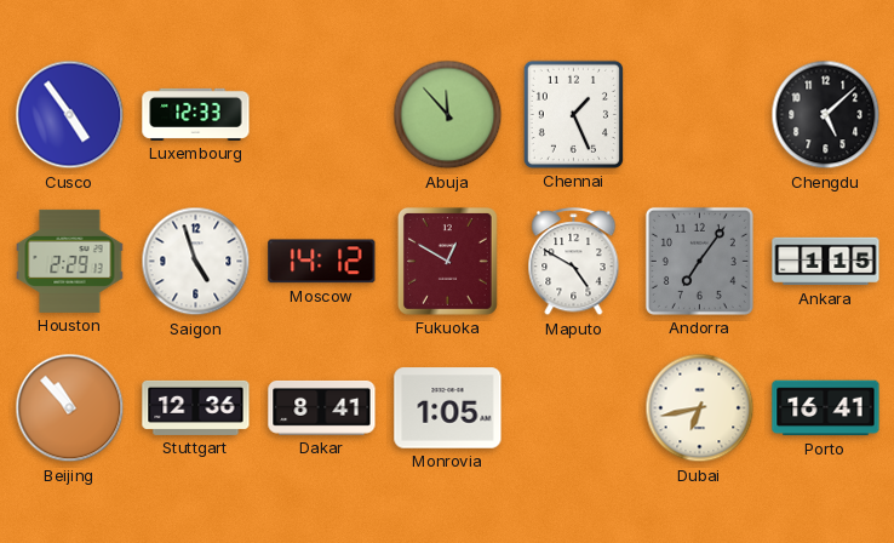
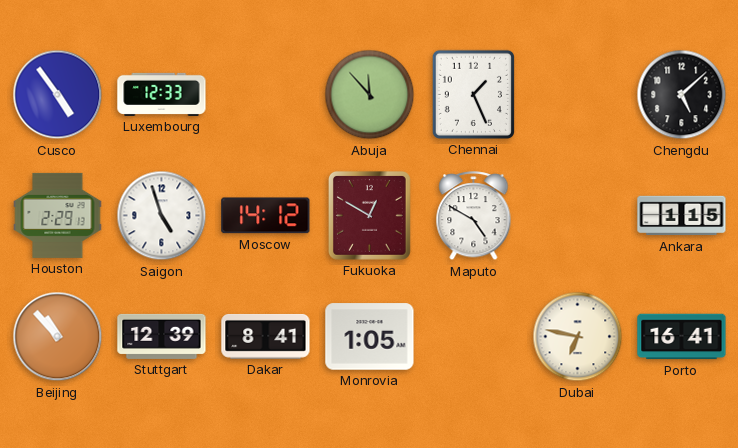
Andorra: 7:06 -> none
Stuttgart: 12:36 -> 12:39
Dubai: 6:43 -> 6:47
